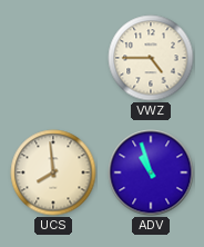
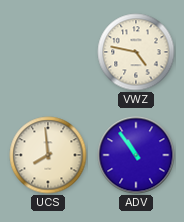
VWZ: 4:45 -> 4:47
ADV: 10:57 -> 10:54
